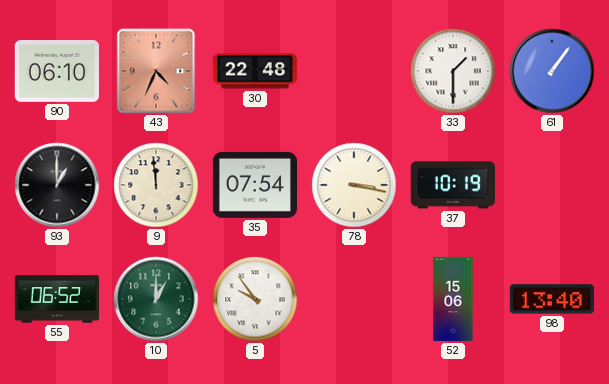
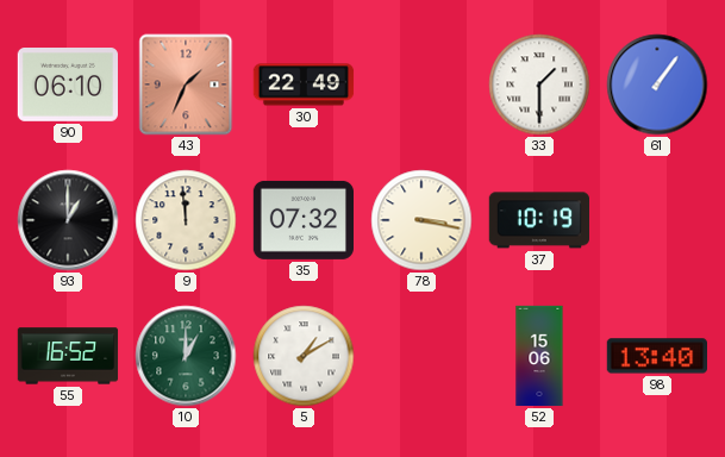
43: 4:34 -> 1:34
30: 22:48 -> 22:49
35: 07:54 -> 07:32
55: 06:52 -> 16:52
5: 9:54 -> 1:10
